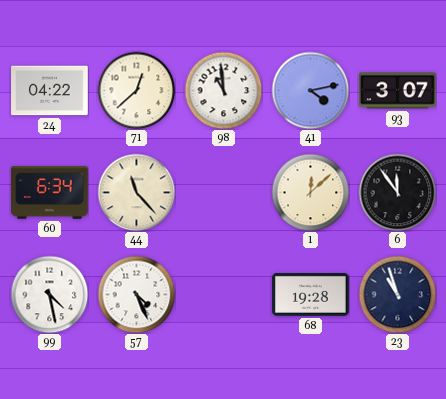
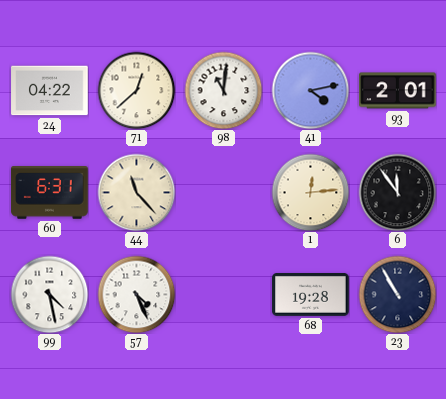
98: 10:59 -> 11:01
93: 3:07 -> 2:01
60: 6:34 -> 6:31
1: 12:08 -> 12:14
23: 10:57 -> 10:55
